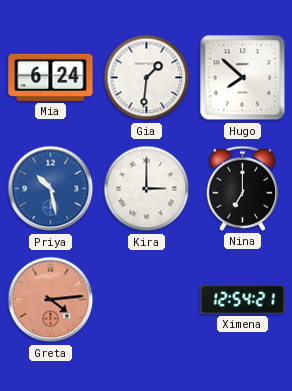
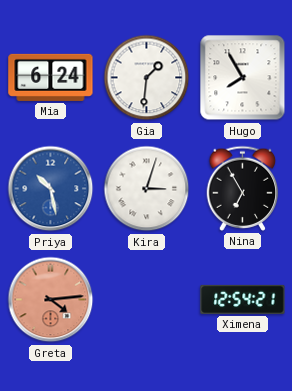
Hugo: 7:52 -> 7:55
Kira: 3:00 -> 3:03
Nina: 7:00 -> 6:55
